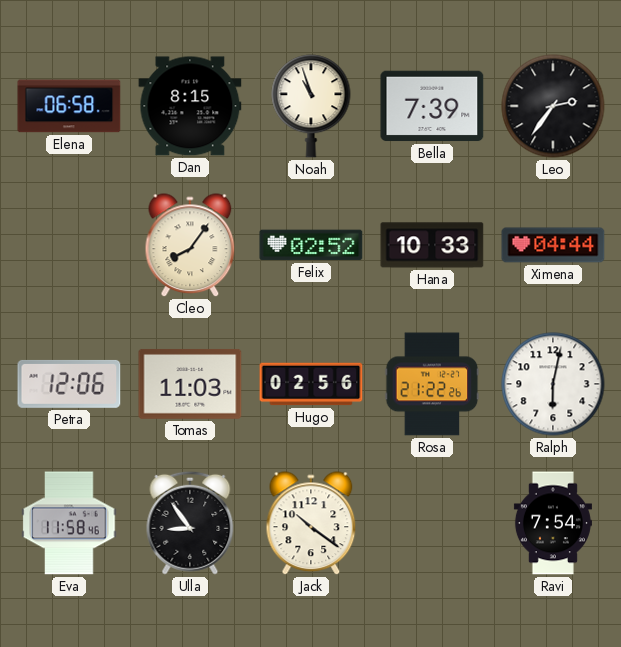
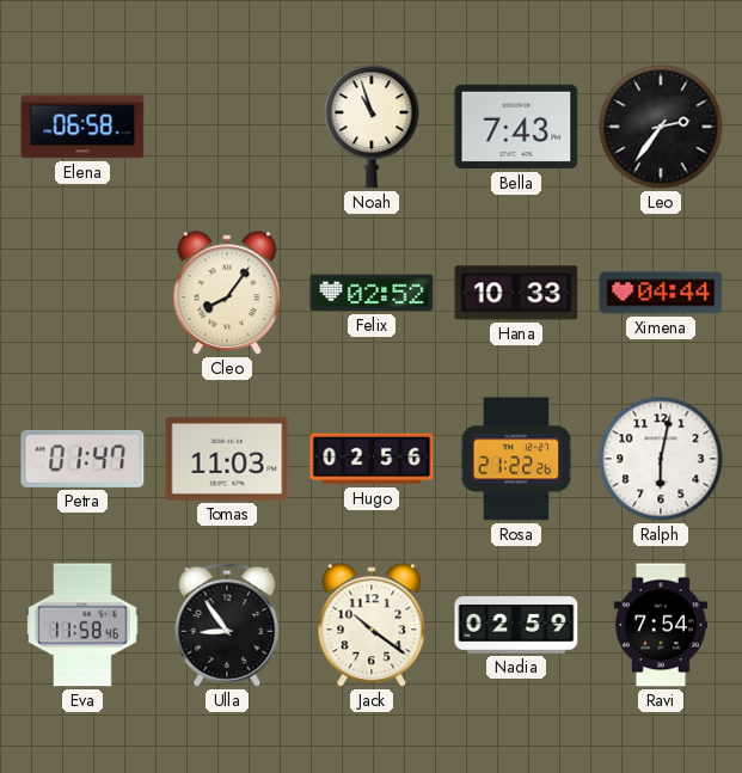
Dan: 8:15 -> none
Bella: 7:39 -> 7:43
Petra: 12:06 -> 01:47
Nadia: none -> 02:59
